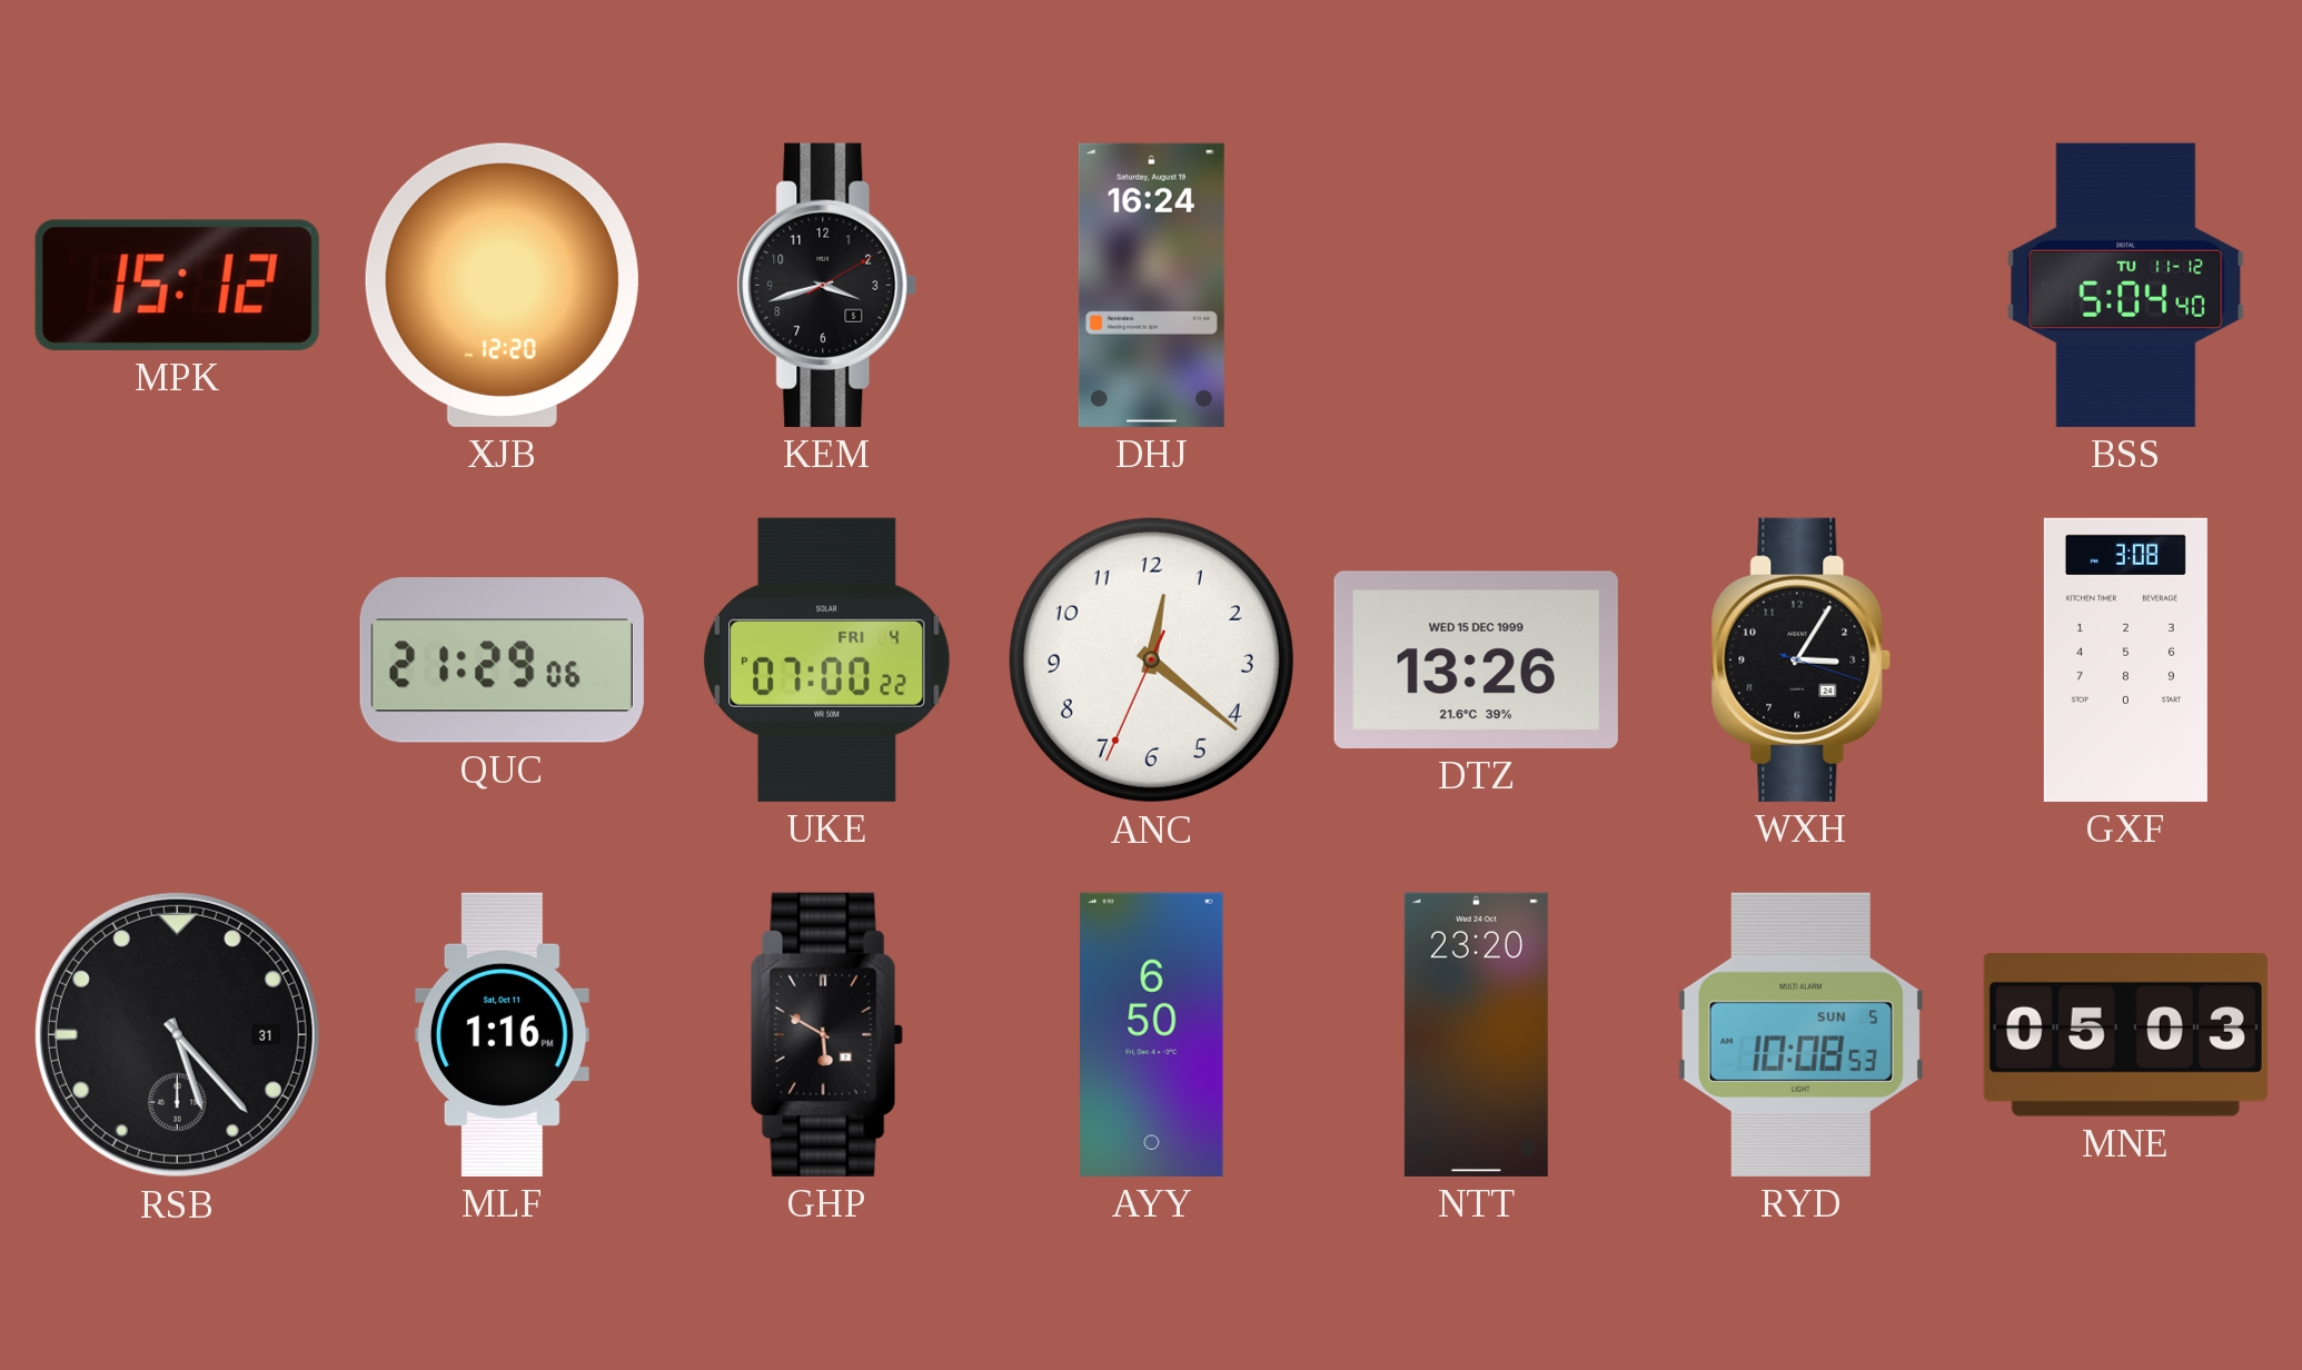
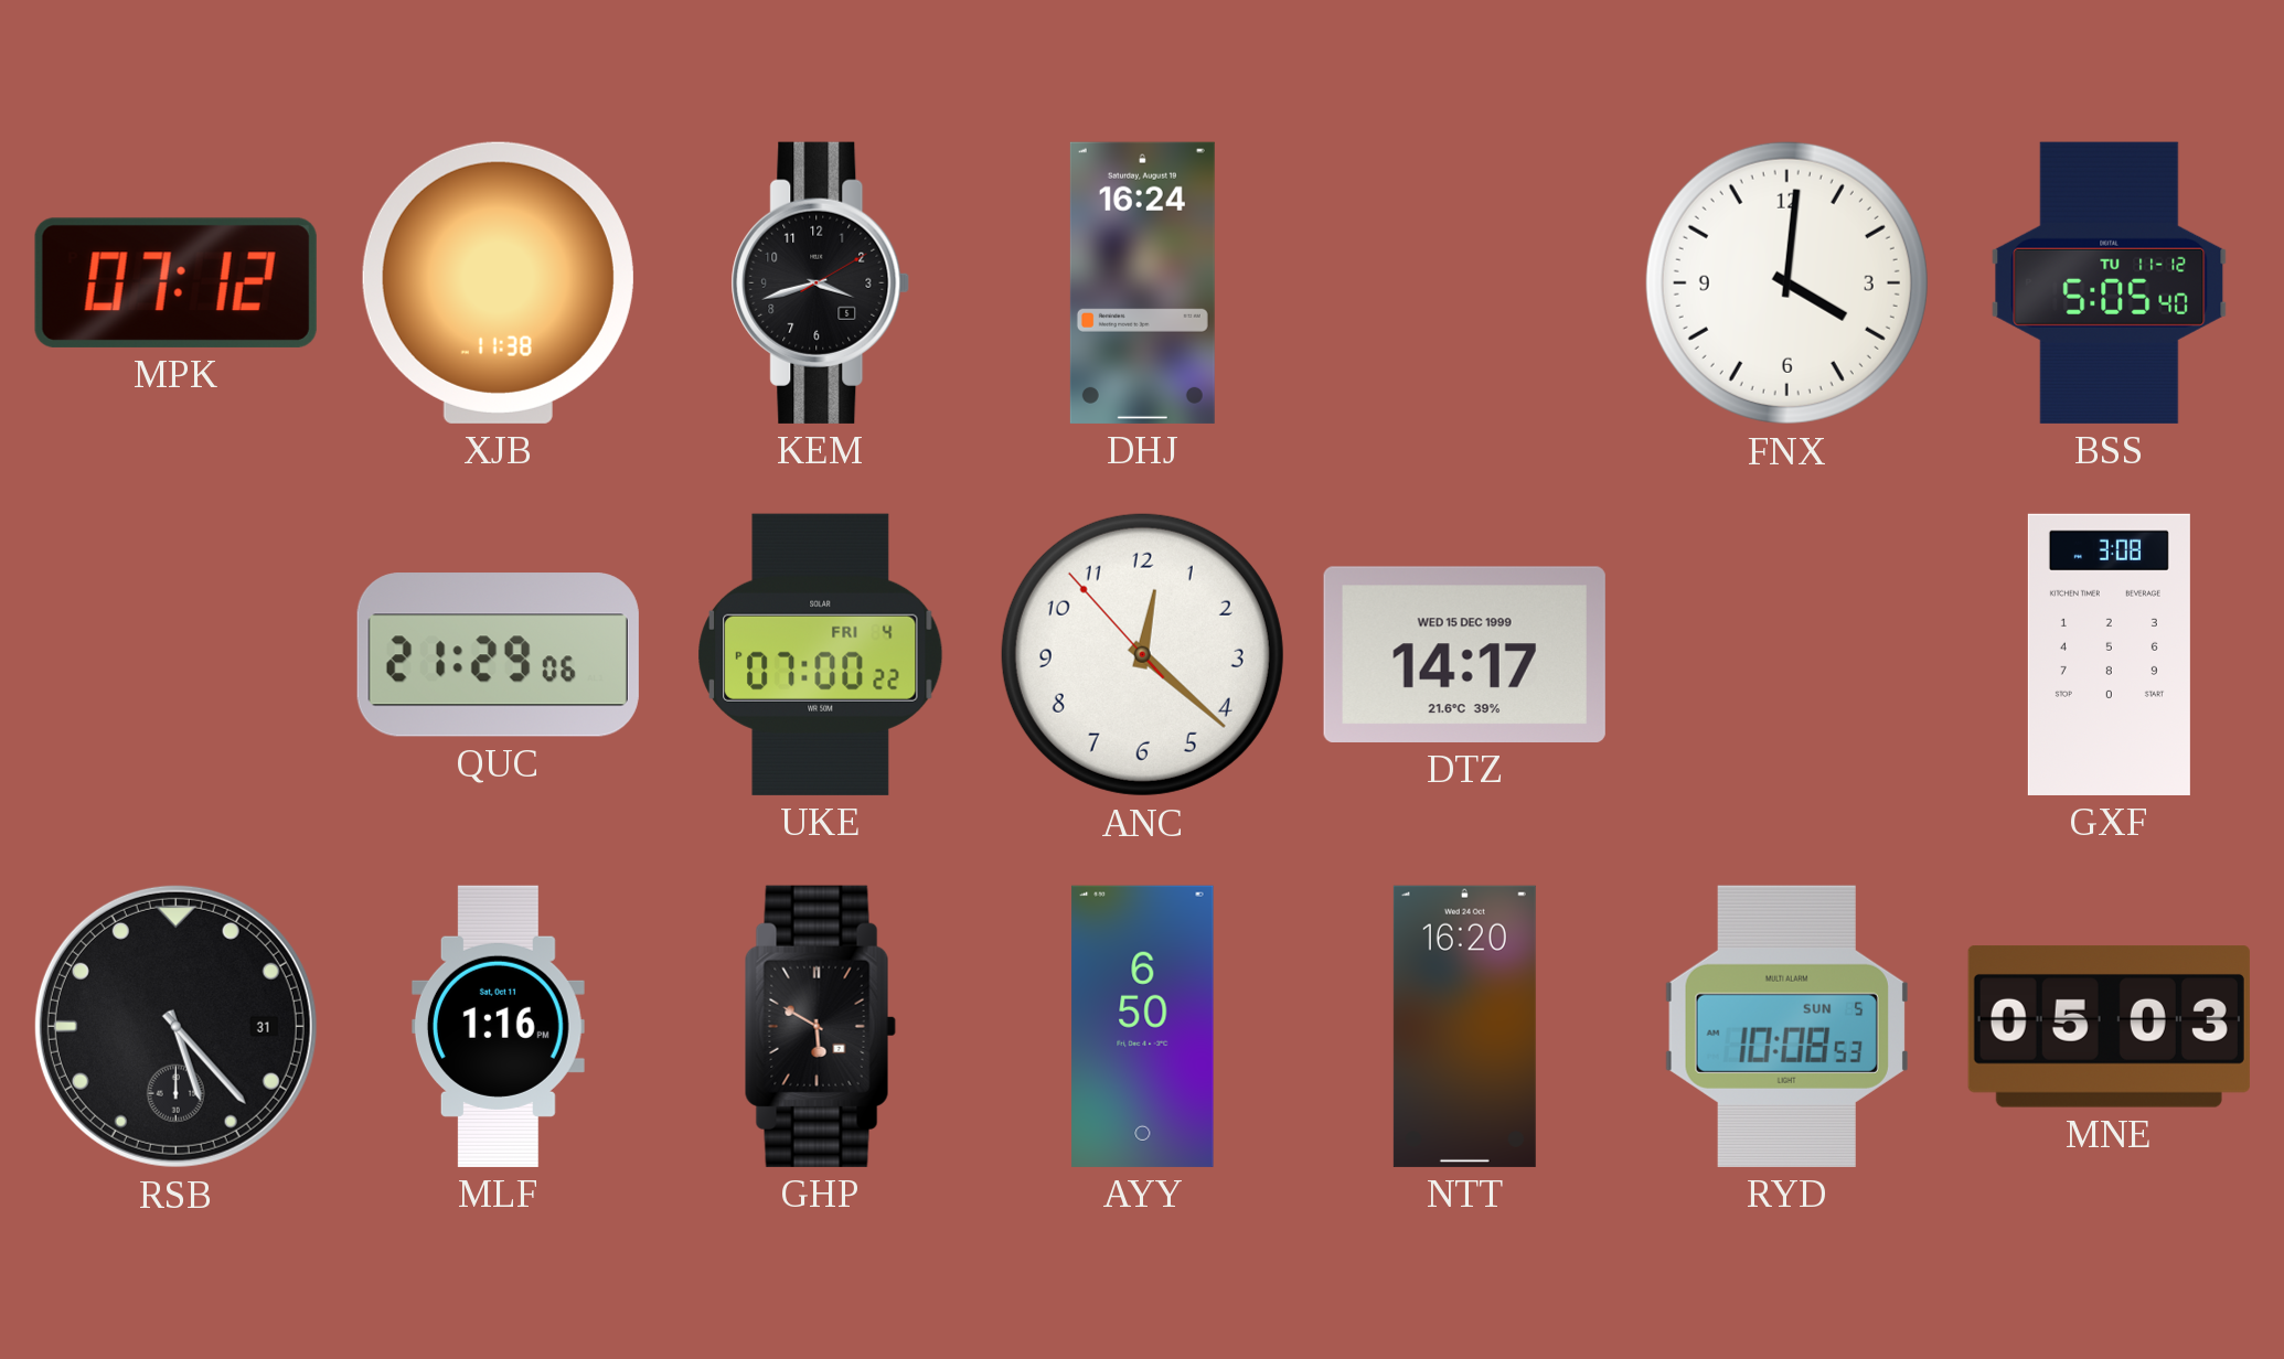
MPK: 15:12 -> 07:12
XJB: 12:20 -> 11:38
FNX: none -> 4:01
BSS: 5:04 -> 5:05
ANC: 12:21:34 -> 12:21:53
DTZ: 13:26 -> 14:17
WXH: 3:05 -> none
NTT: 23:20 -> 16:20
